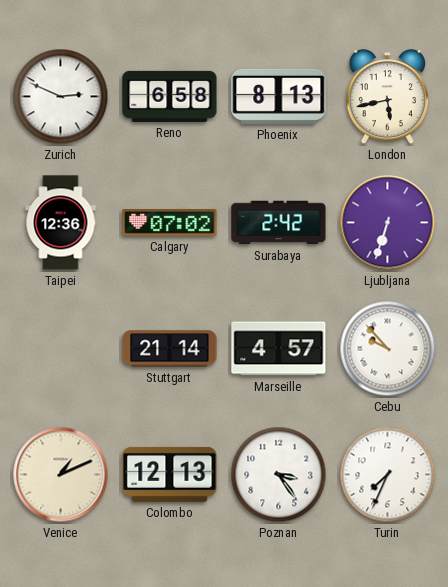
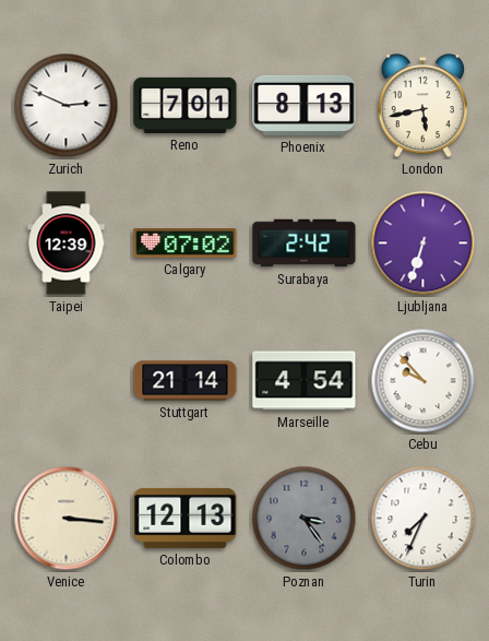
Reno: 6:58 -> 7:01
Taipei: 12:36 -> 12:39
Marseille: 4:57 -> 4:54
Venice: 1:11 -> 3:16
Poznan dial: white -> grey
